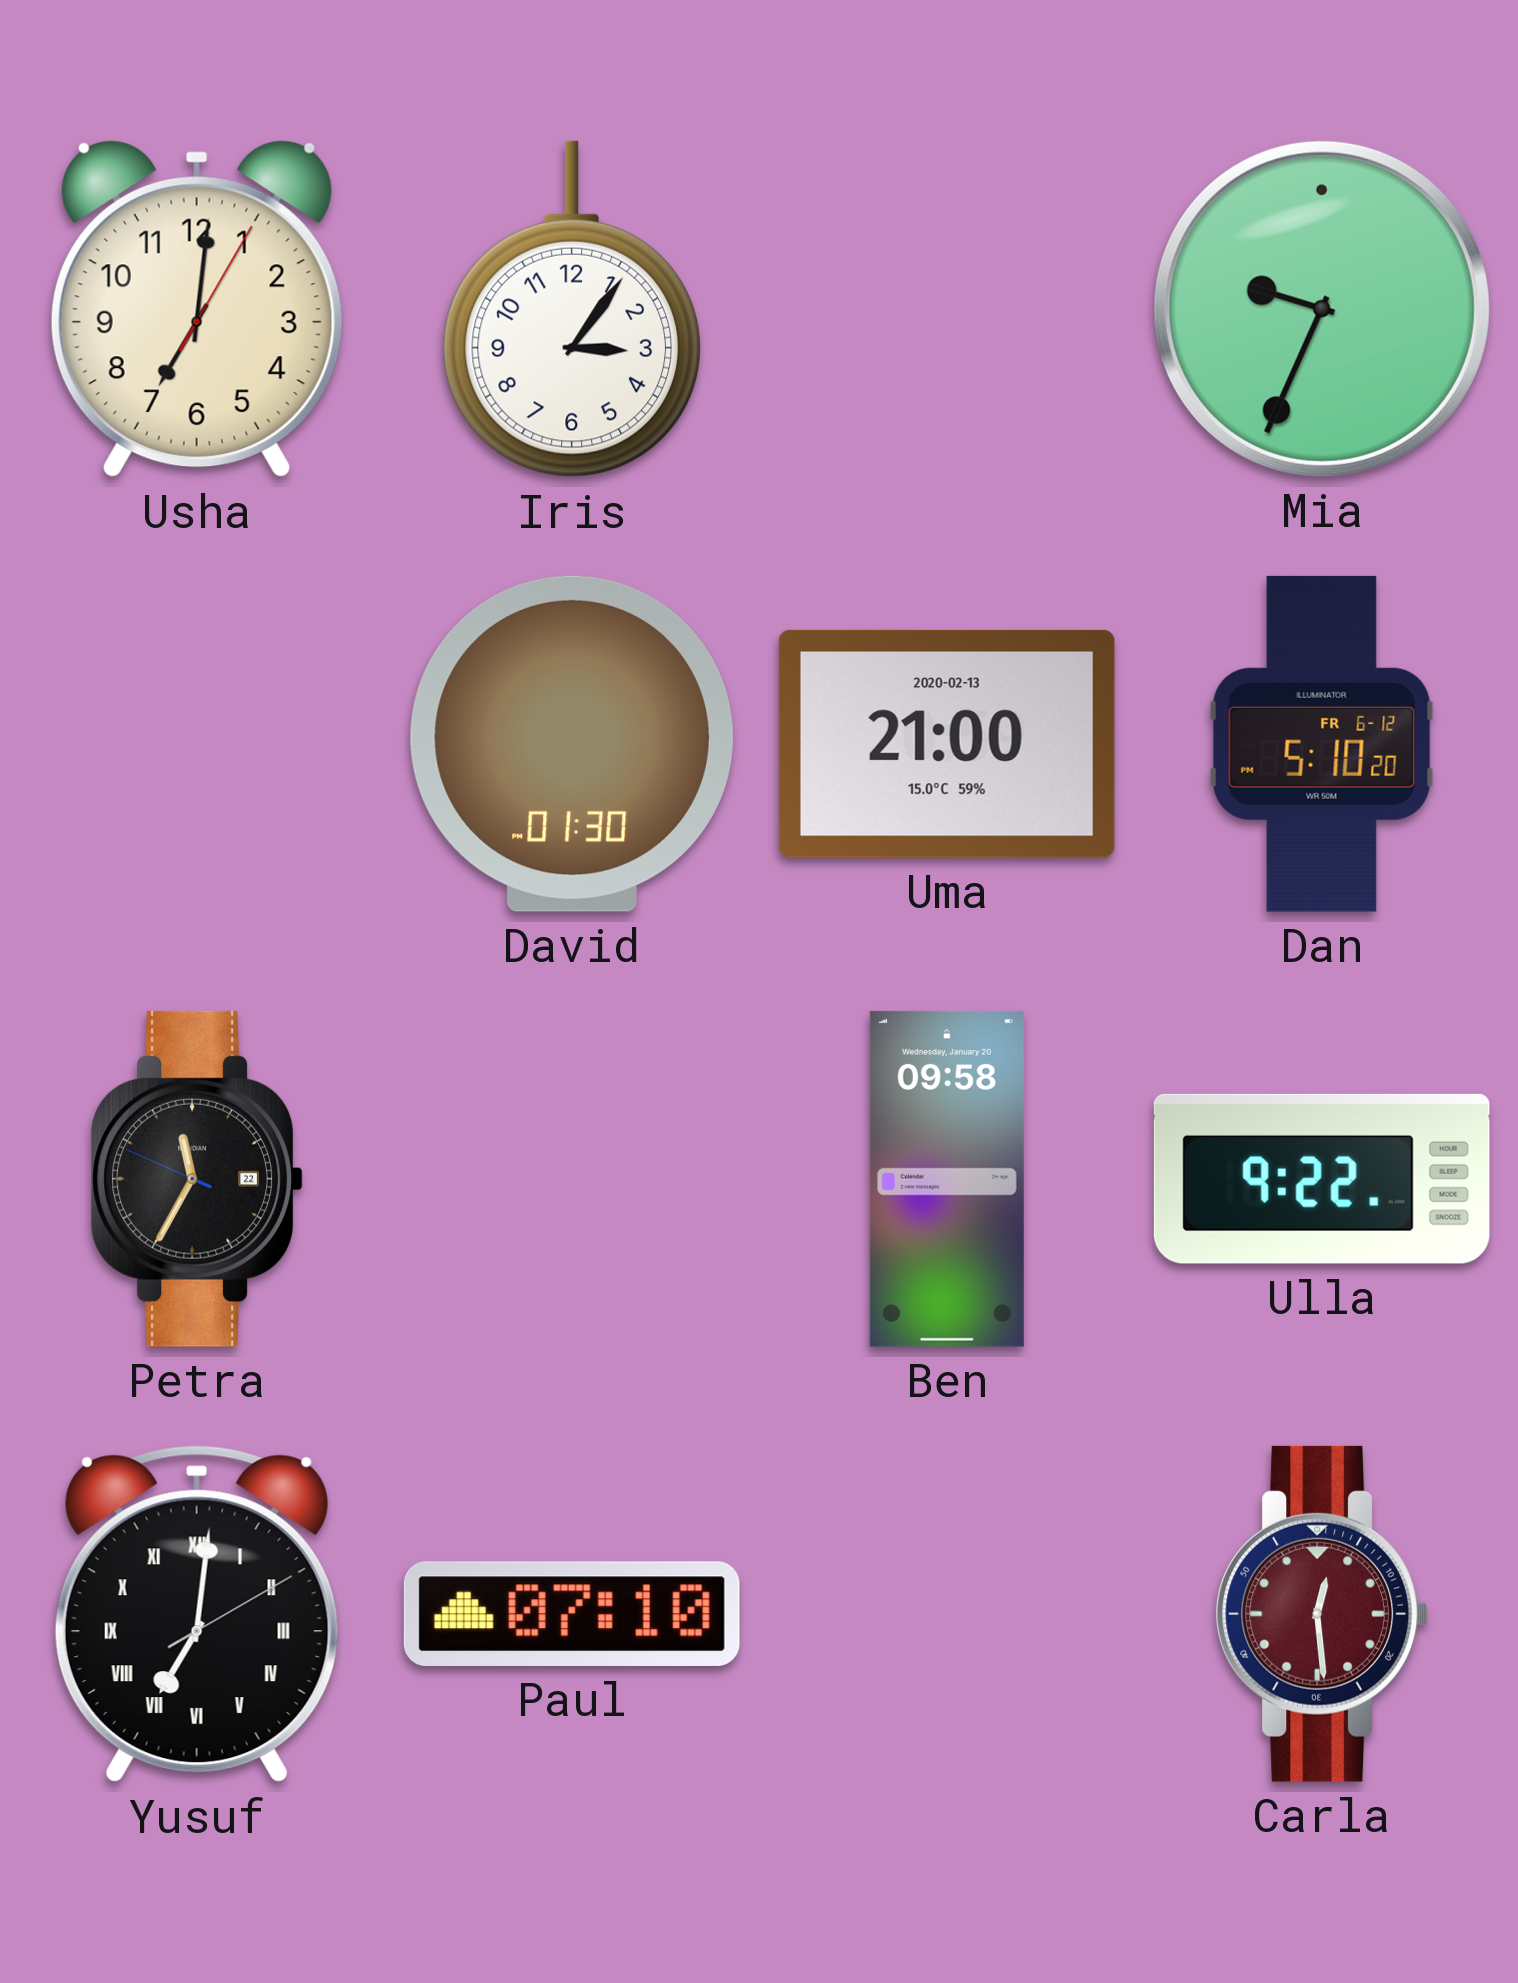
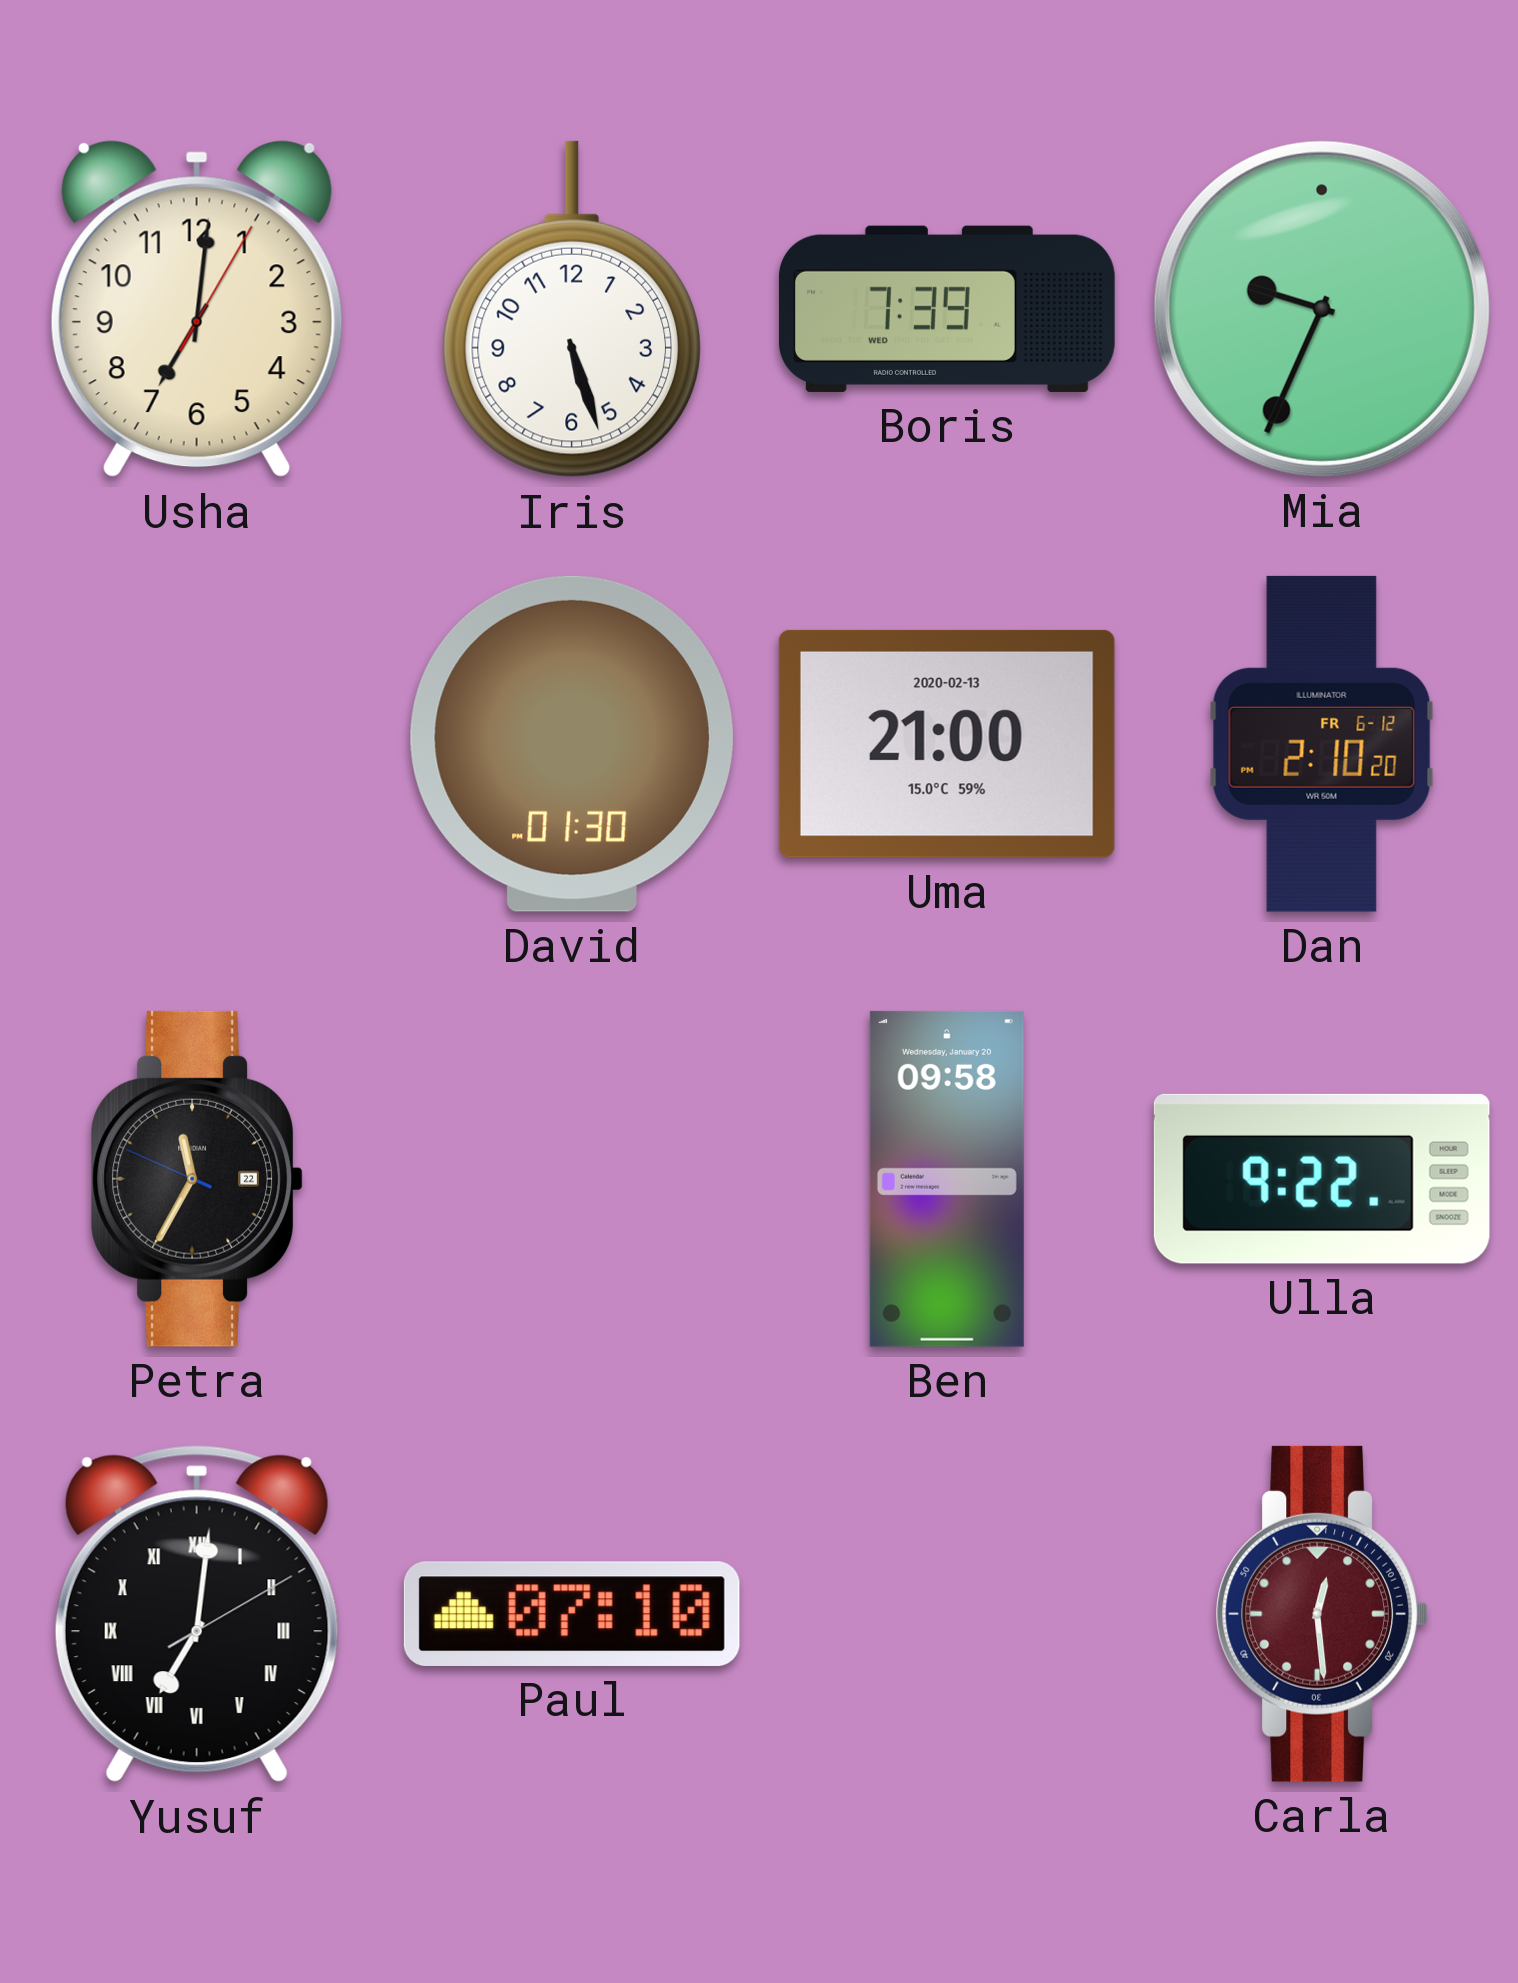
Iris: 3:06 -> 5:27
Boris: none -> 7:39
Dan: 5:10 -> 2:10
